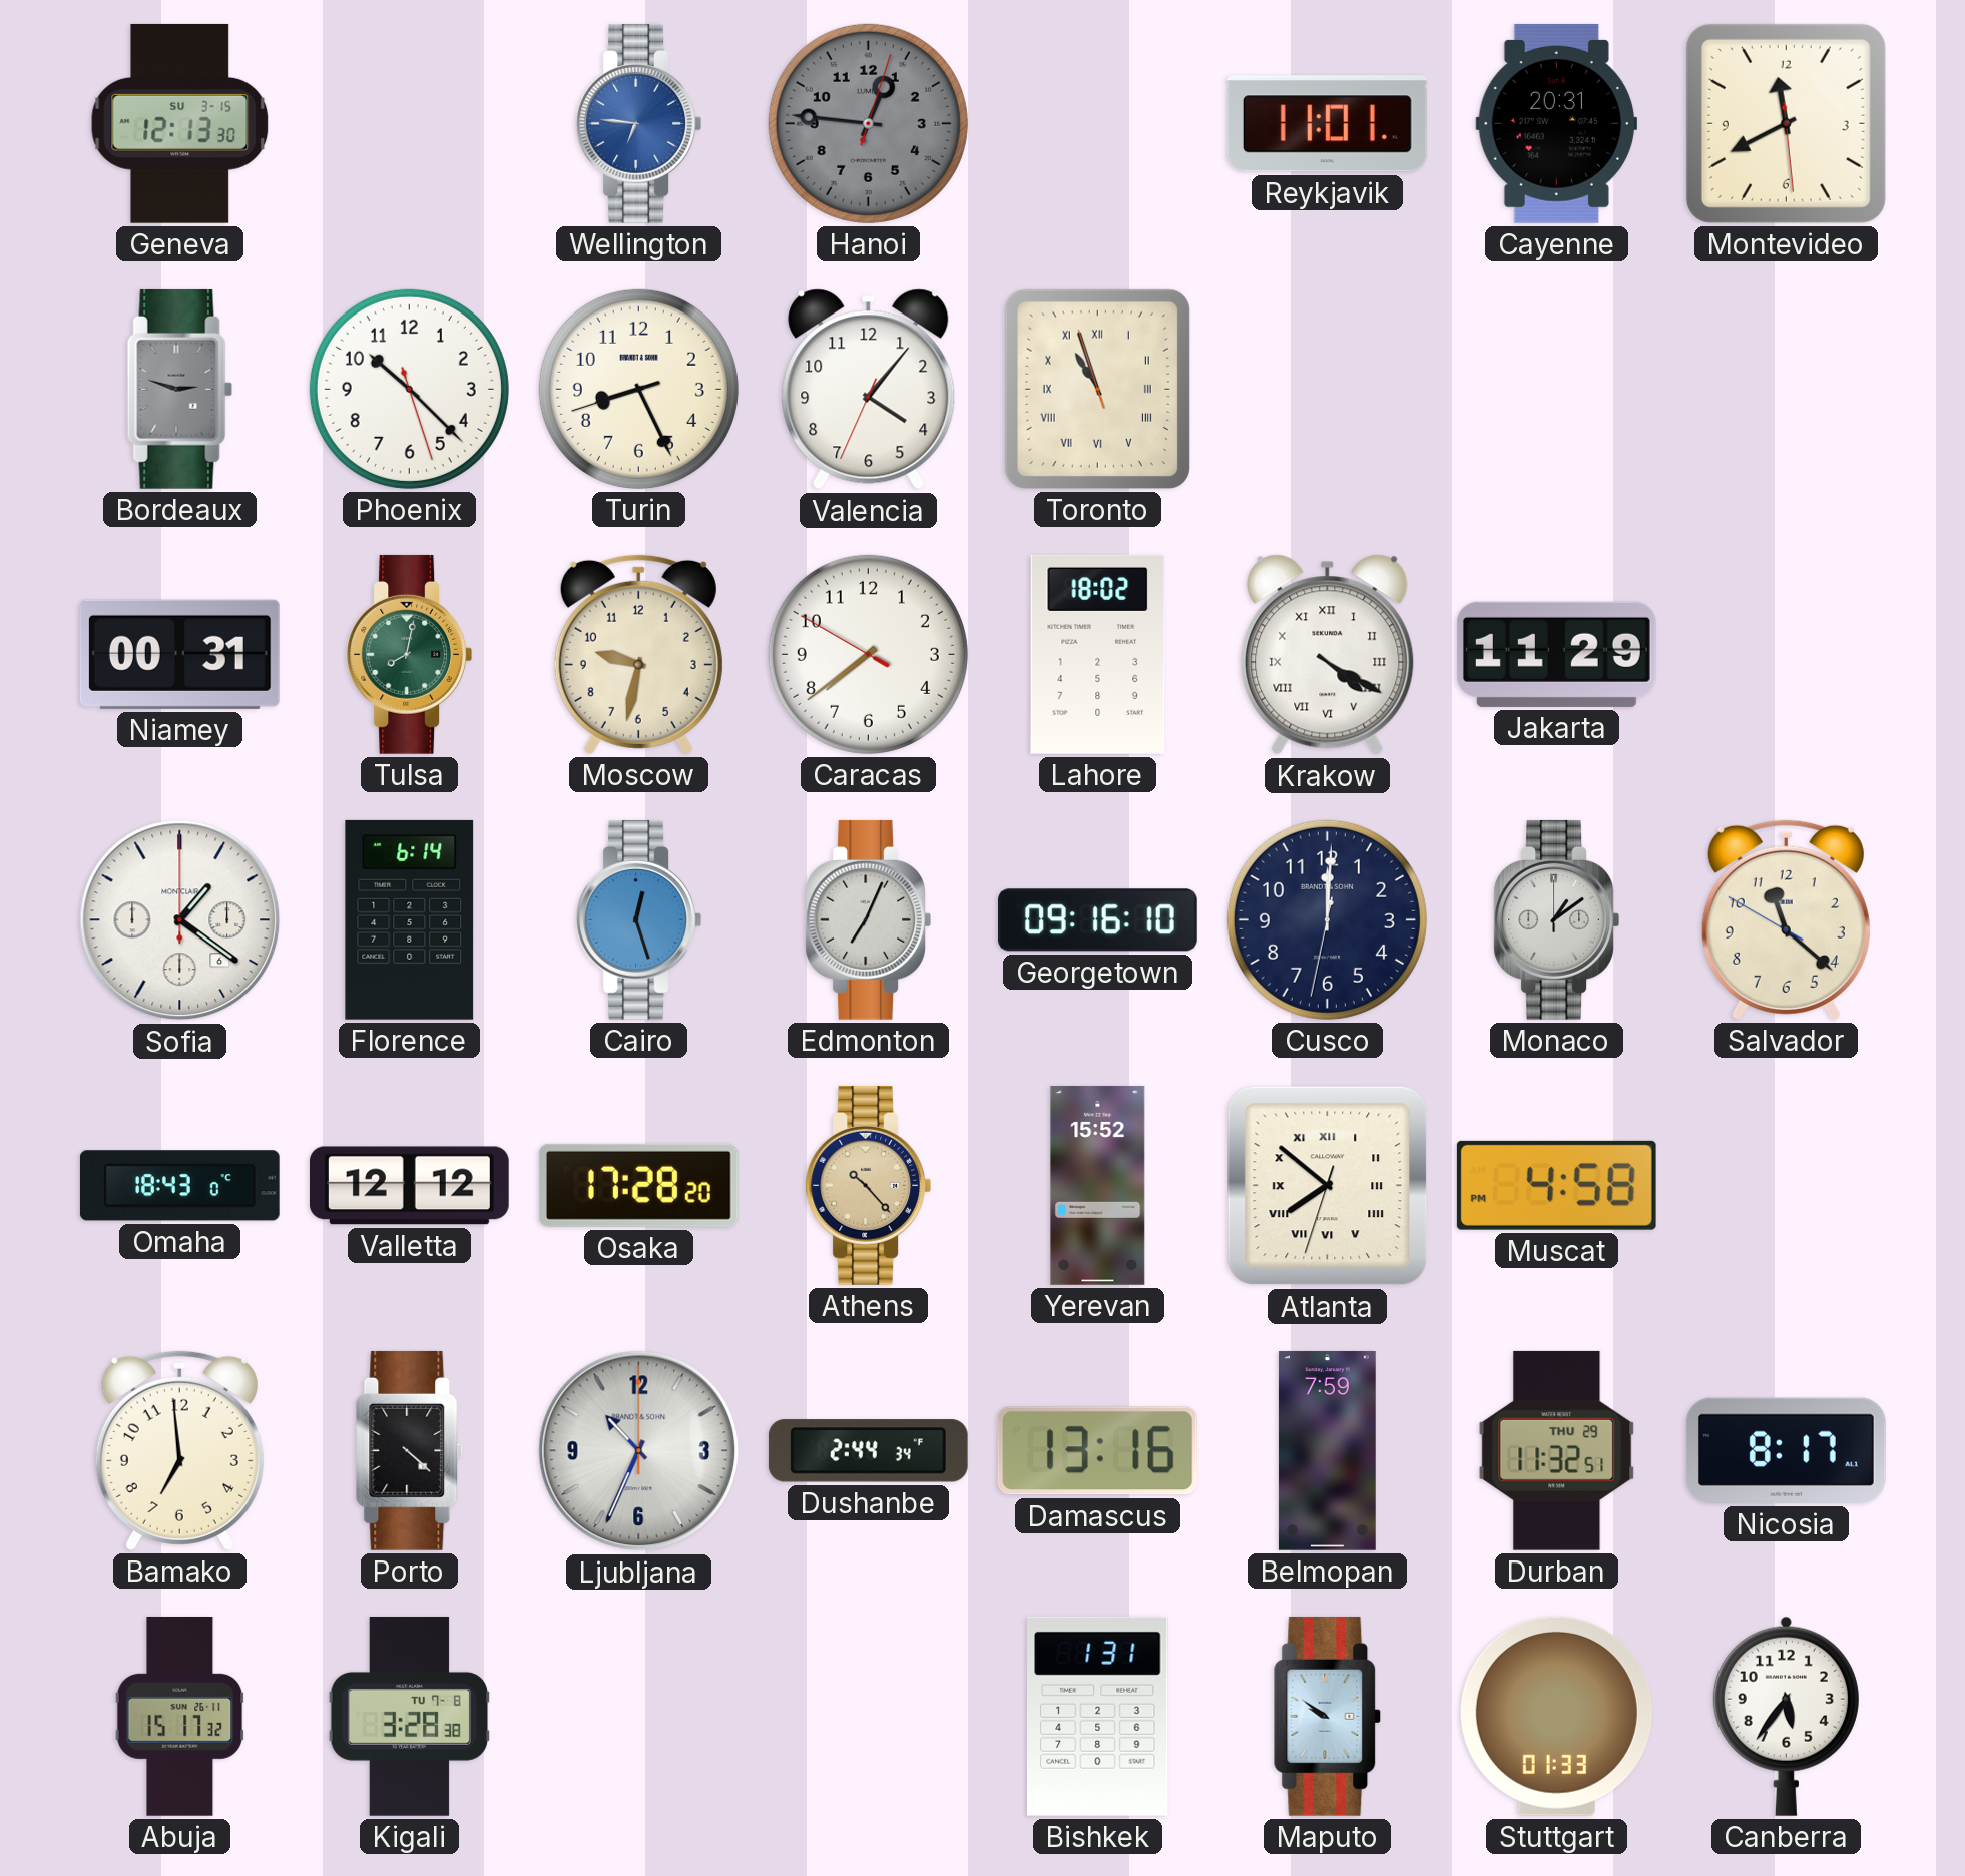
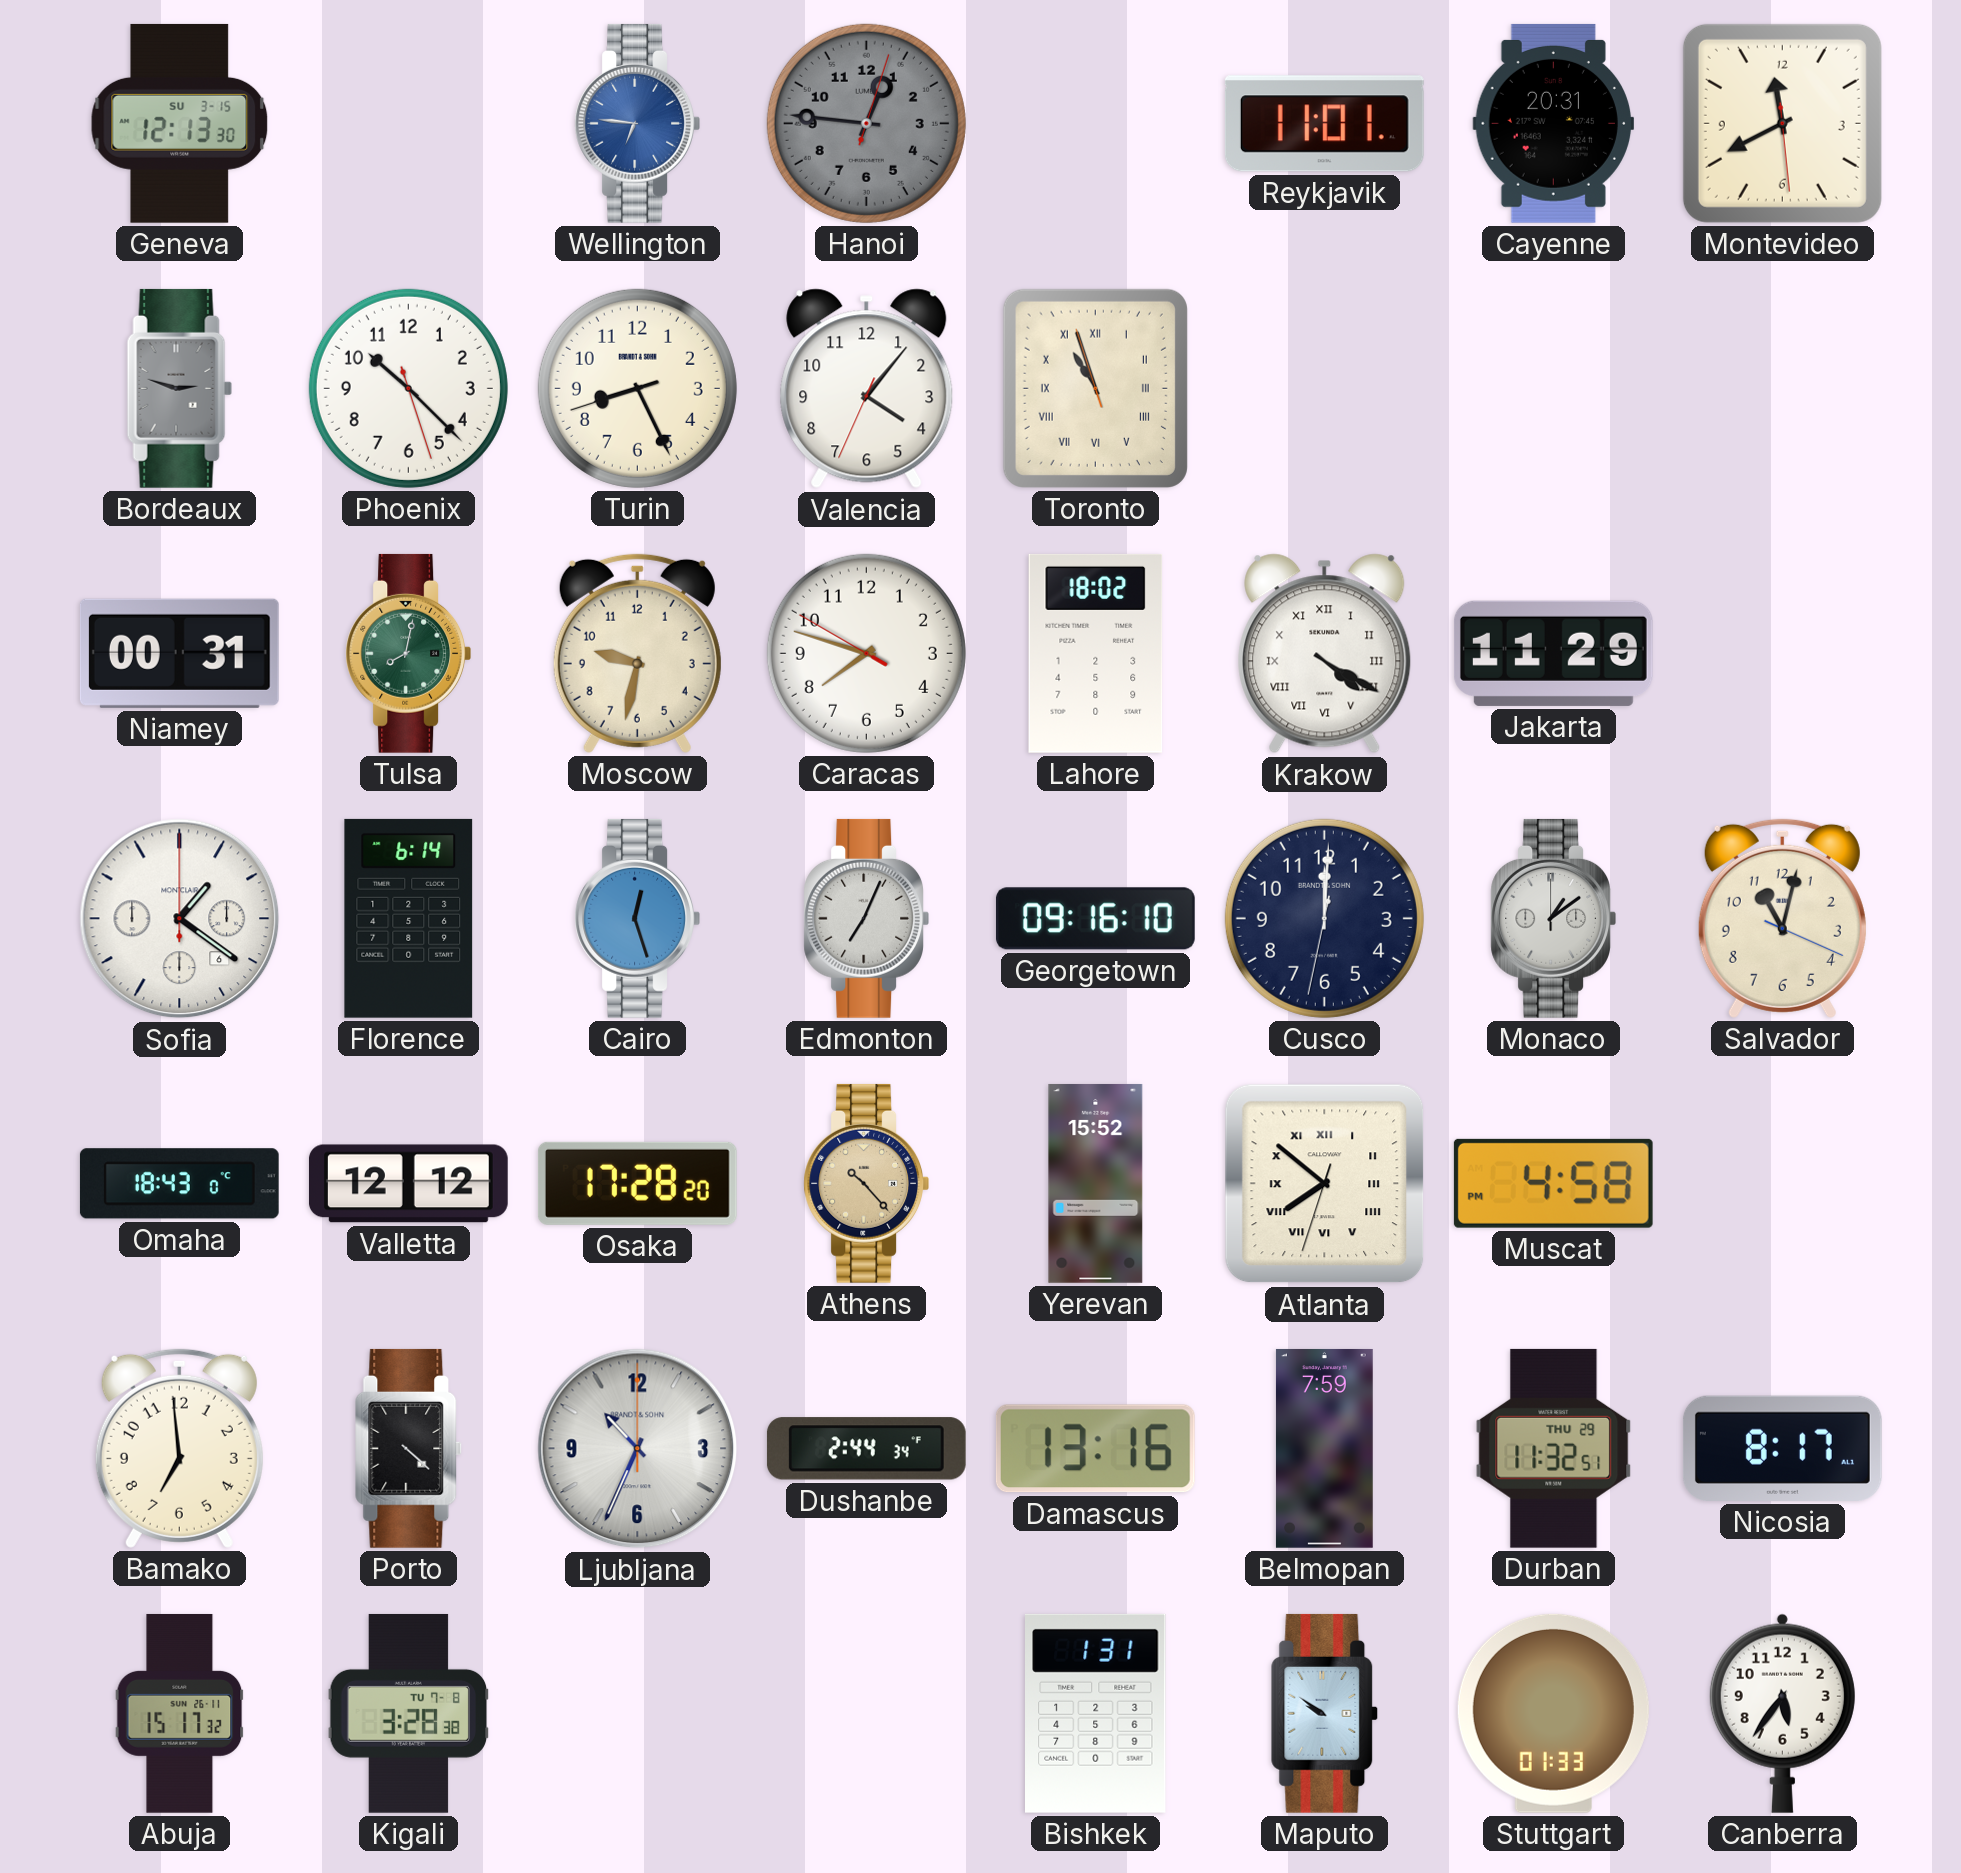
Caracas: 7:38 -> 7:47
Salvador: 11:21 -> 11:02
